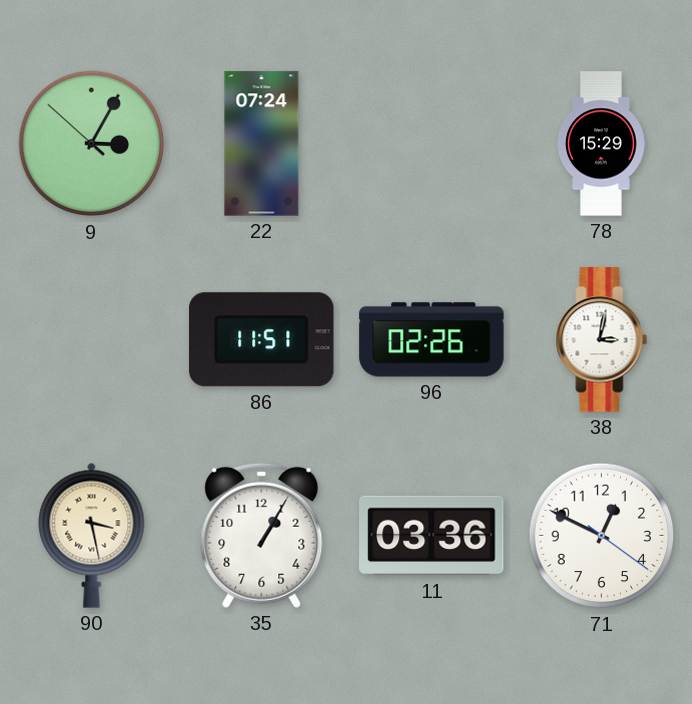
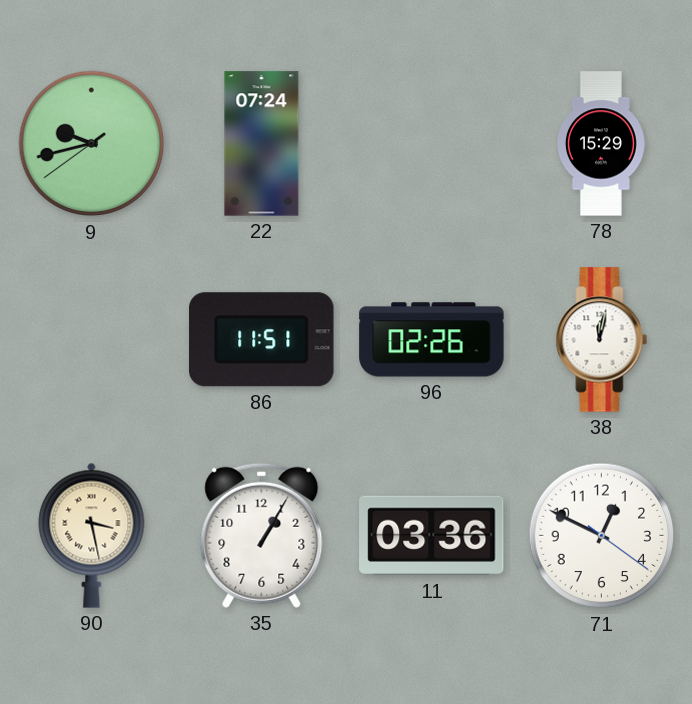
9: 3:04 -> 9:42
38: 3:02 -> 12:02
